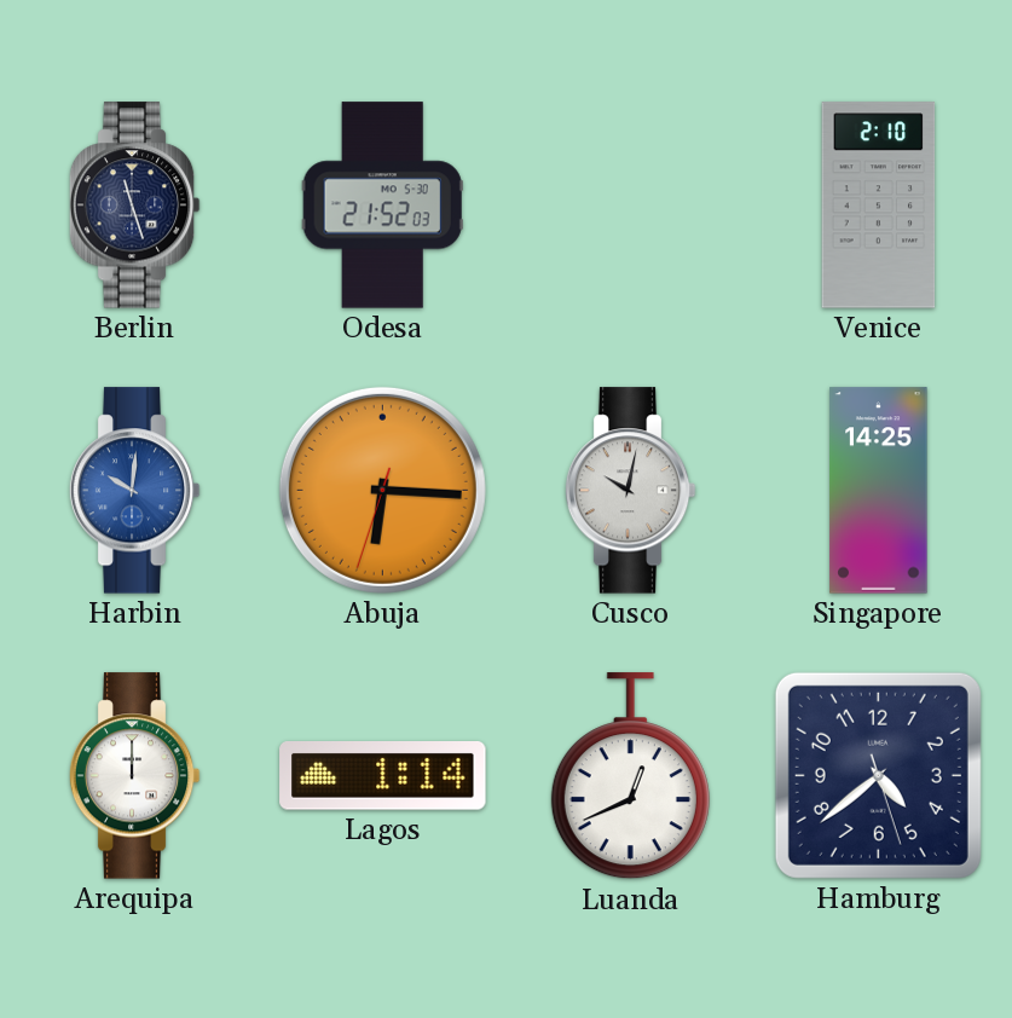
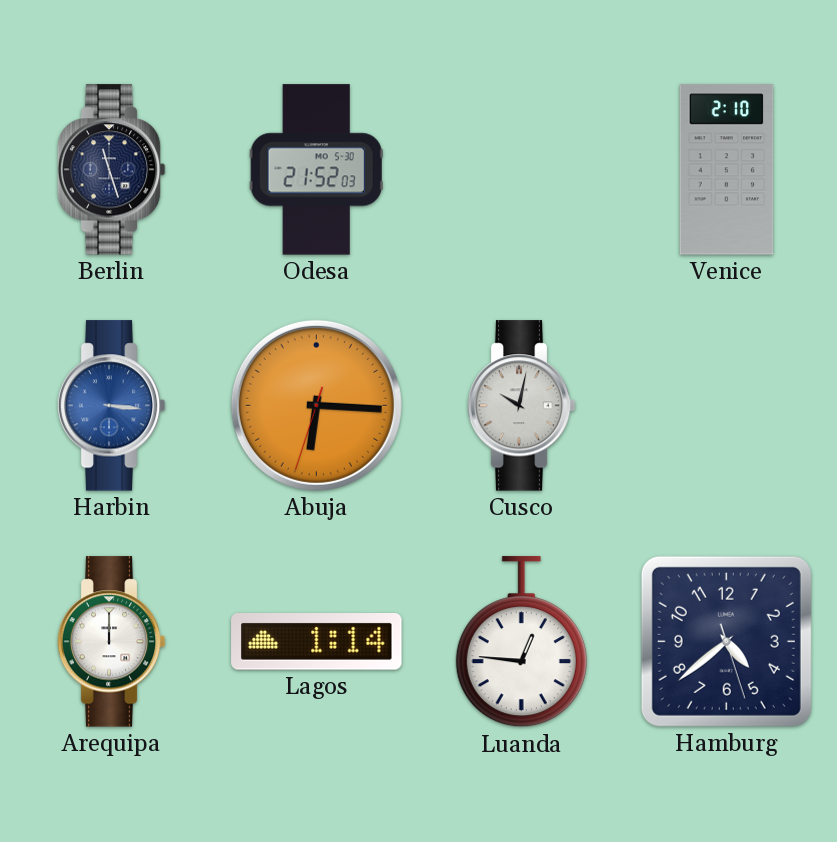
Harbin: 10:01 -> 3:16
Singapore: 14:25 -> none
Luanda: 12:41 -> 12:46
